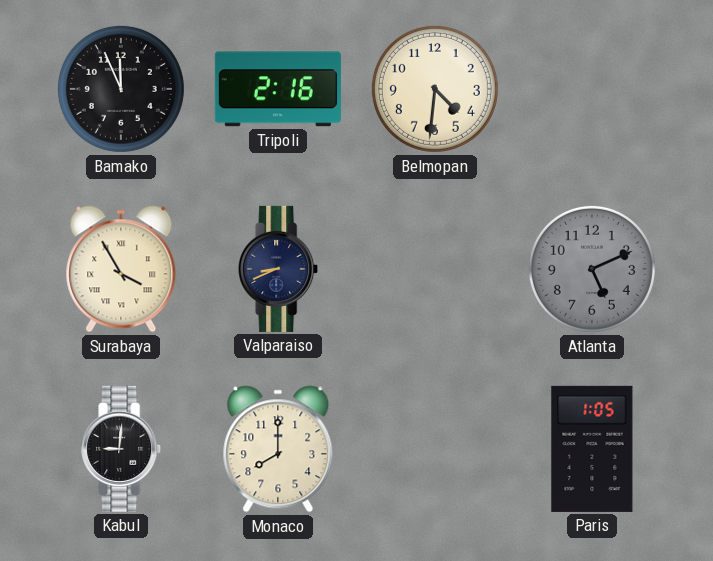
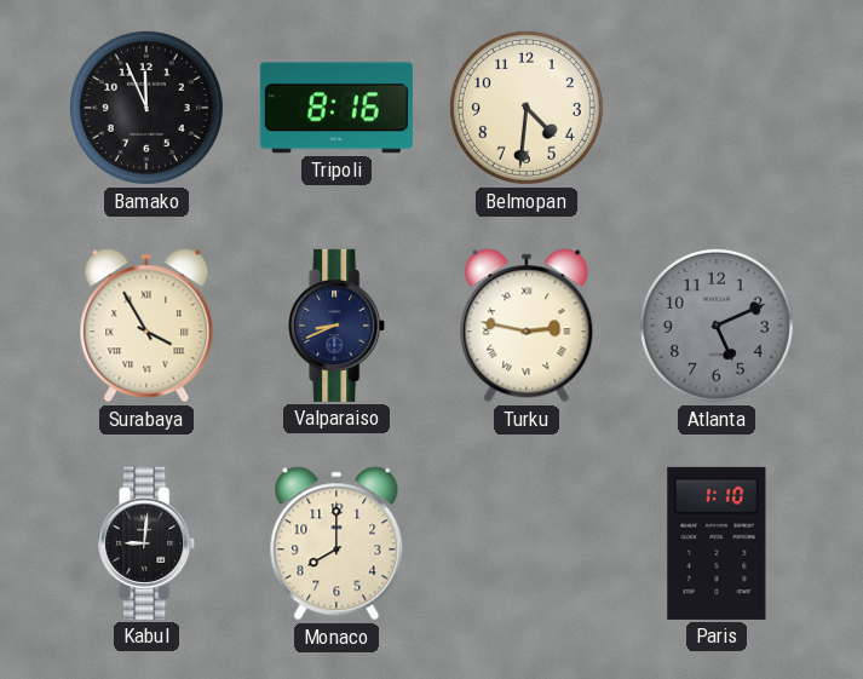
Tripoli: 2:16 -> 8:16
Turku: none -> 2:47
Paris: 1:05 -> 1:10
